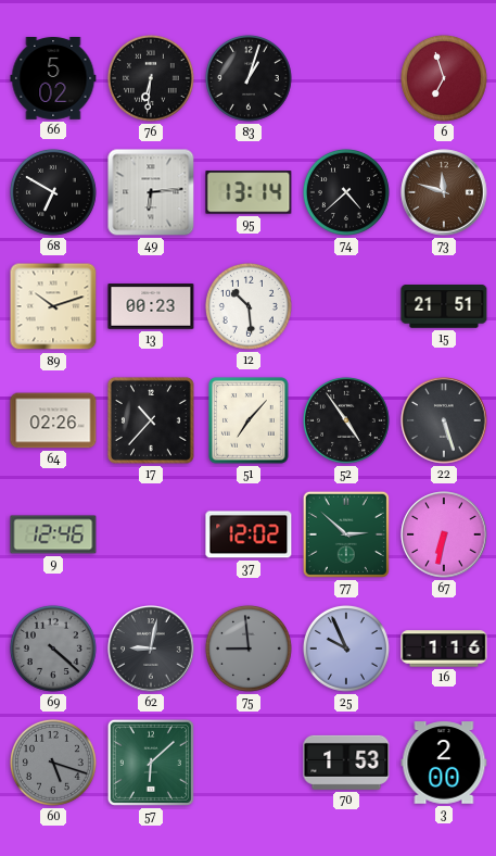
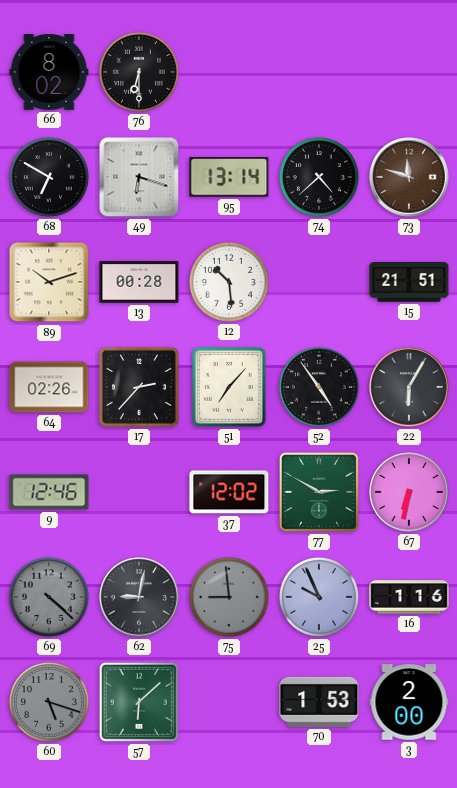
66: 5:02 -> 8:02
76: 6:31 -> 6:30
83: 1:03 -> none
6: 6:57 -> none
49: 6:14 -> 6:18
13: 00:23 -> 00:28
17: 10:37 -> 2:37
22: 5:27 -> 6:05
77: 2:52 -> 2:50
